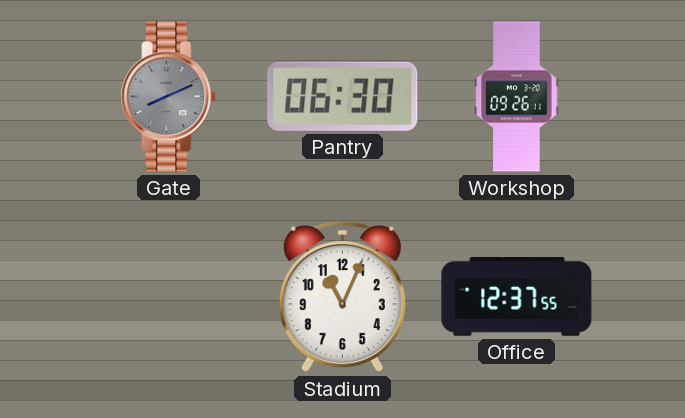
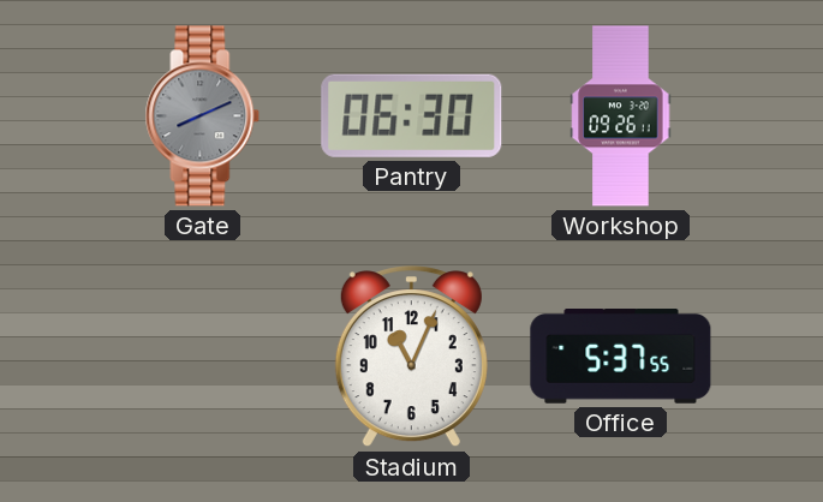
Office: 12:37 -> 5:37
